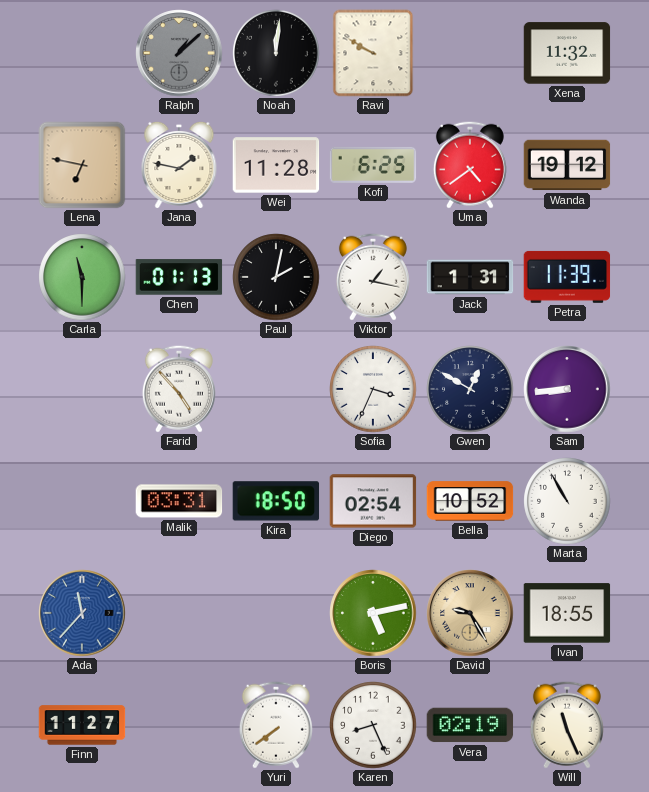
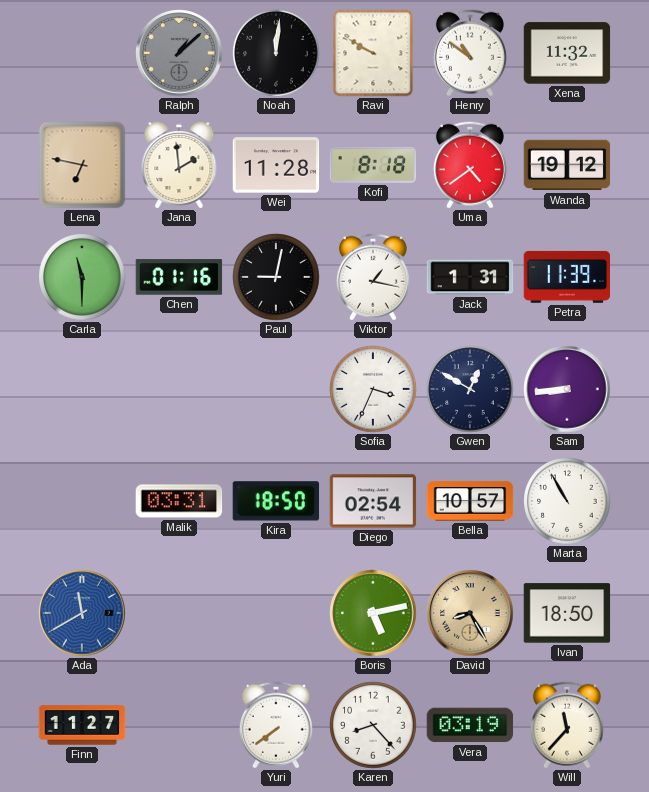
Henry: none -> 10:51
Jana: 1:47 -> 1:59
Kofi: 6:25 -> 8:18
Chen: 01:13 -> 01:16
Paul: 2:02 -> 9:02
Farid: 4:53 -> none
Bella: 10:52 -> 10:57
Ada: 11:37 -> 11:40
David: 9:25 -> 8:25
Ivan: 18:55 -> 18:50
Karen: 8:26 -> 8:23
Vera: 02:19 -> 03:19
Will: 11:26 -> 11:37
